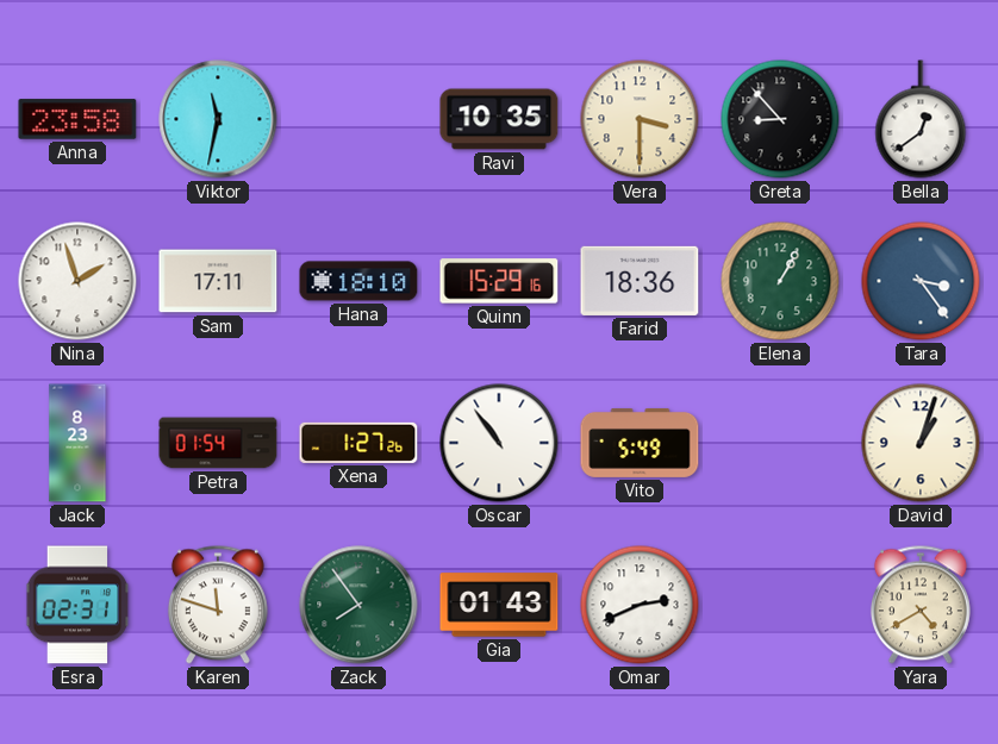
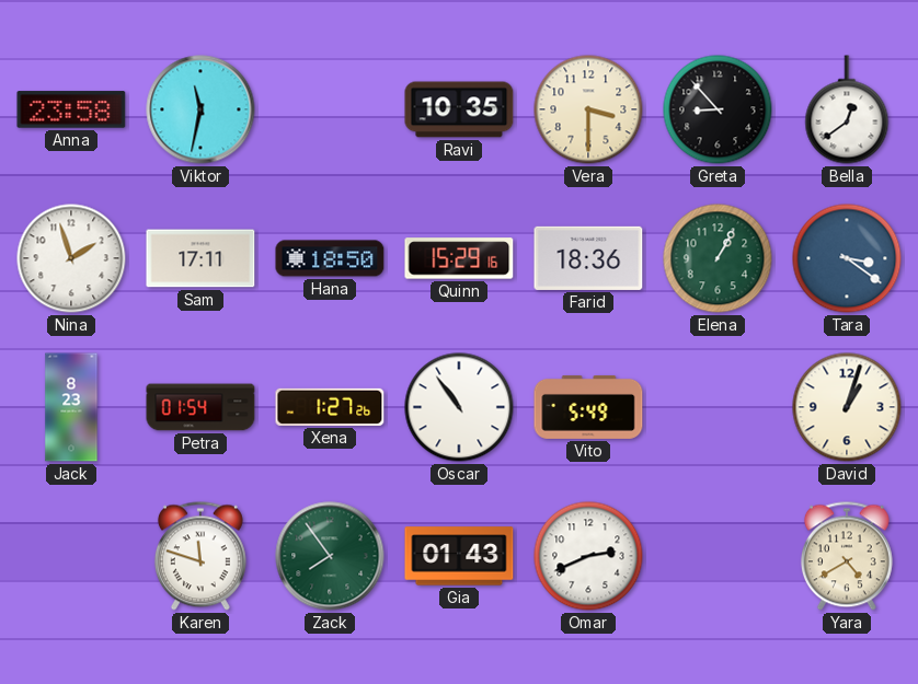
Hana: 18:10 -> 18:50
Tara: 3:24 -> 3:21
Esra: 02:31 -> none
